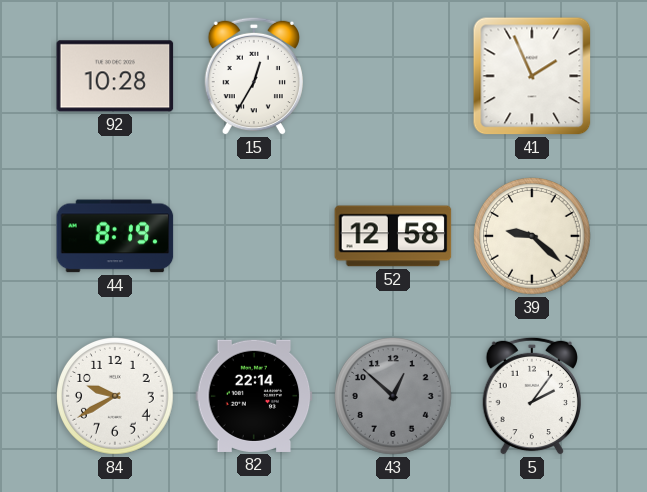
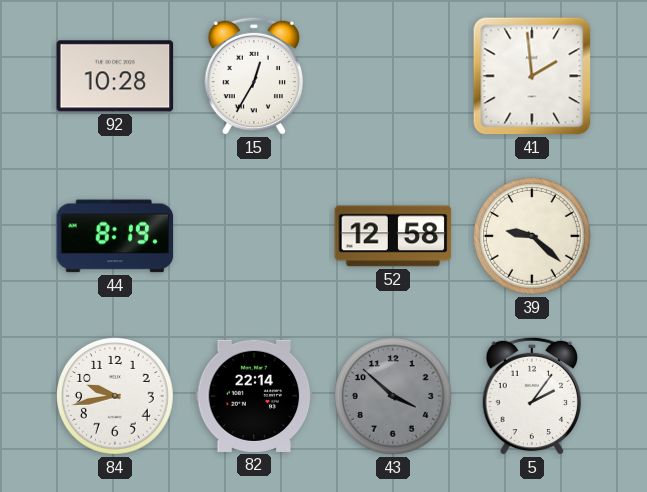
41: 1:56 -> 1:59
84: 9:40 -> 9:43
43: 12:52 -> 3:52
